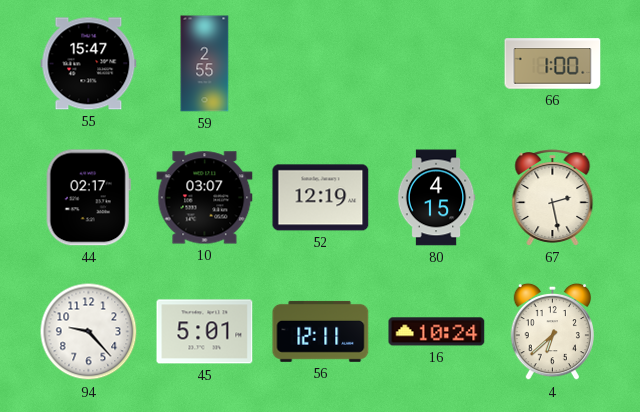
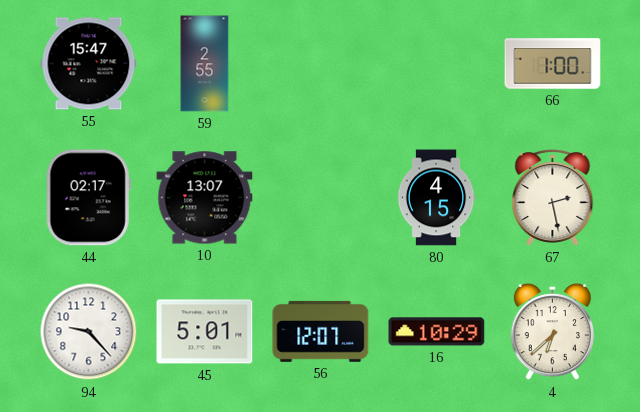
10: 03:07 -> 13:07
52: 12:19 -> none
56: 12:11 -> 12:07
16: 10:24 -> 10:29
